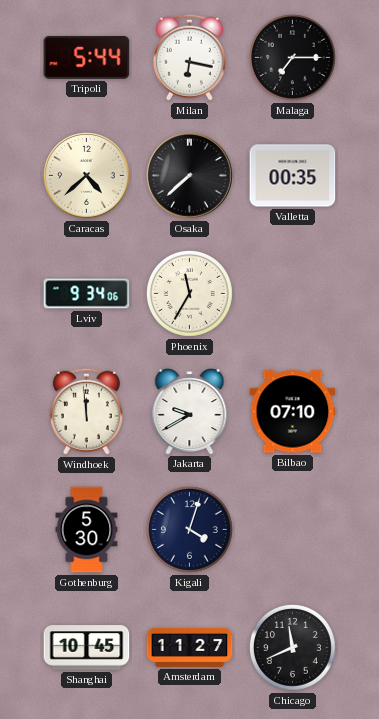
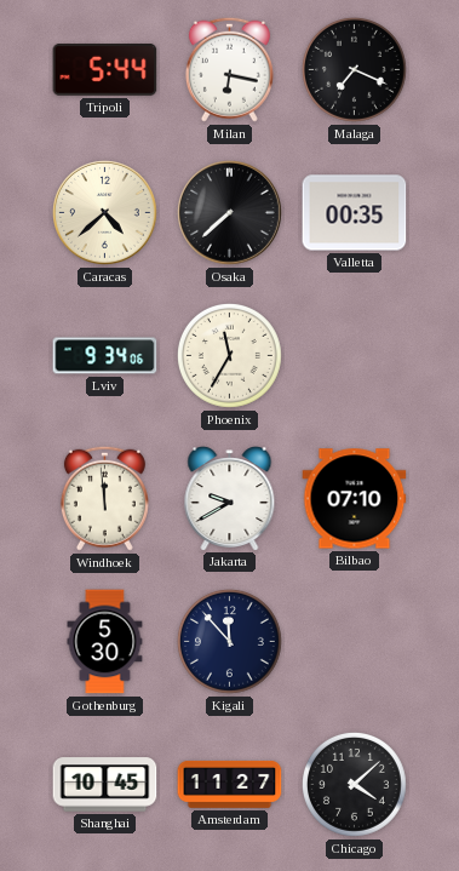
Malaga: 7:15 -> 7:19
Kigali: 4:03 -> 11:53
Chicago: 11:41 -> 4:08
